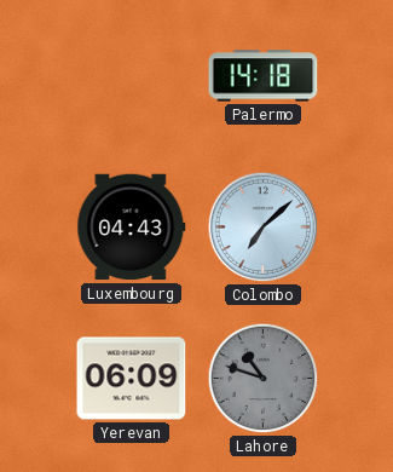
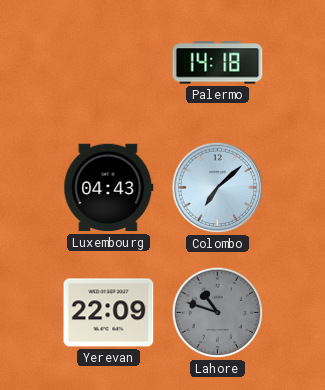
Yerevan: 06:09 -> 22:09
